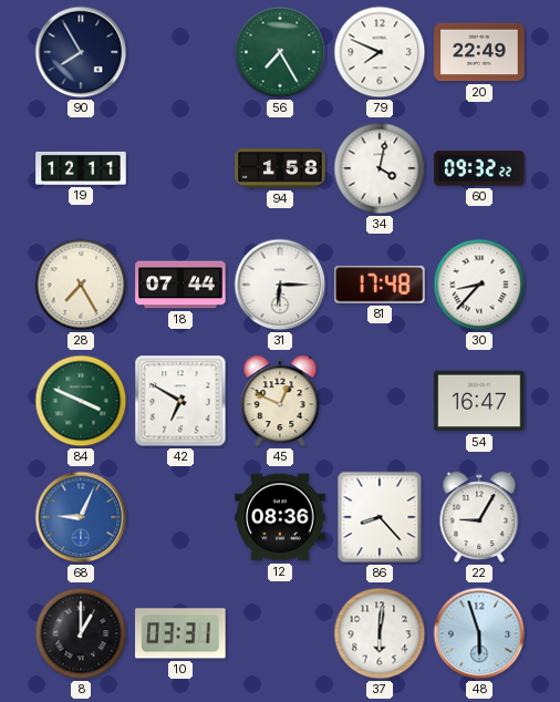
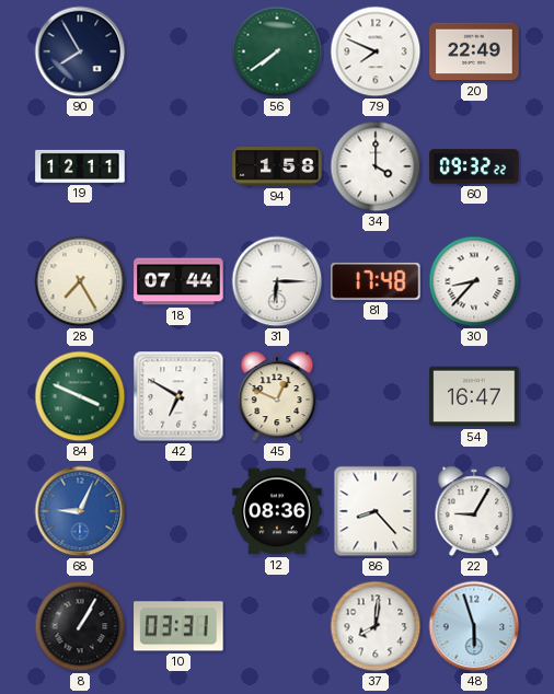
56: 7:25 -> 7:39
34: 4:02 -> 4:00
8: 1:00 -> 1:05
37: 6:01 -> 8:01
